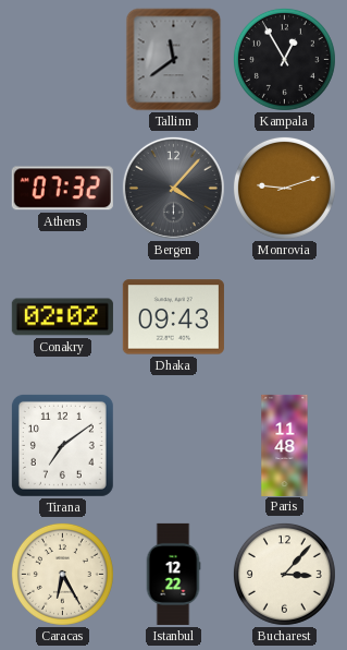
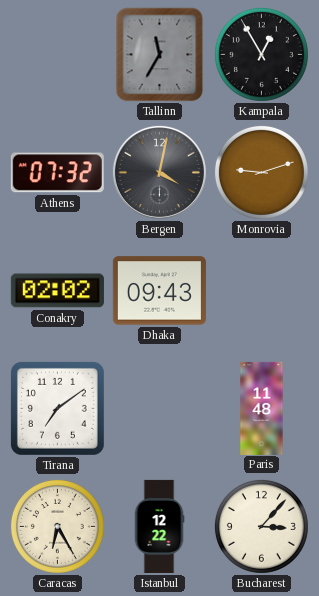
Tallinn: 11:39 -> 11:35
Bergen: 4:07 -> 4:02
